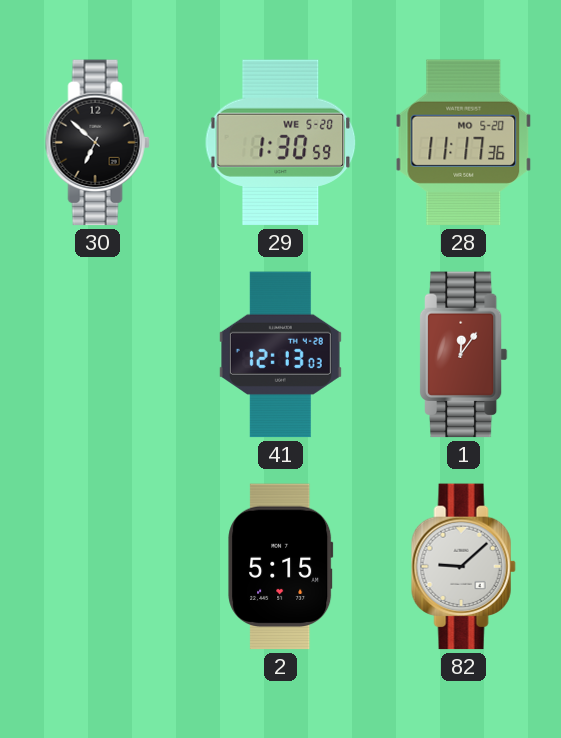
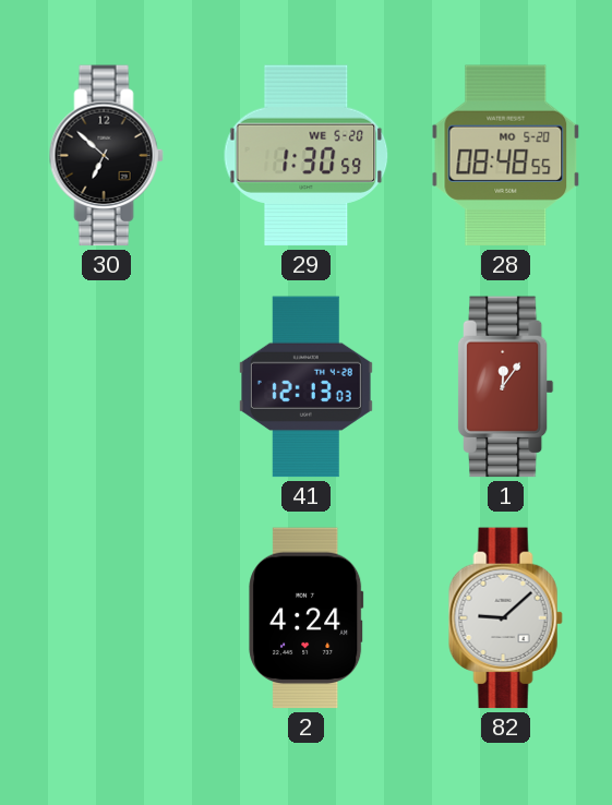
28: 11:17 -> 08:48
2: 5:15 -> 4:24
